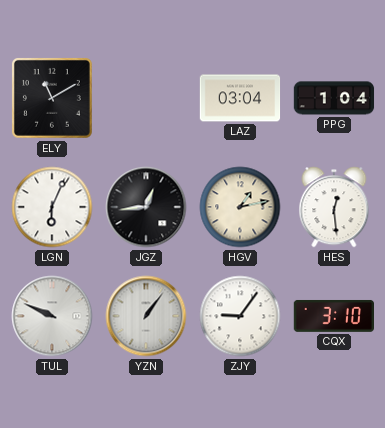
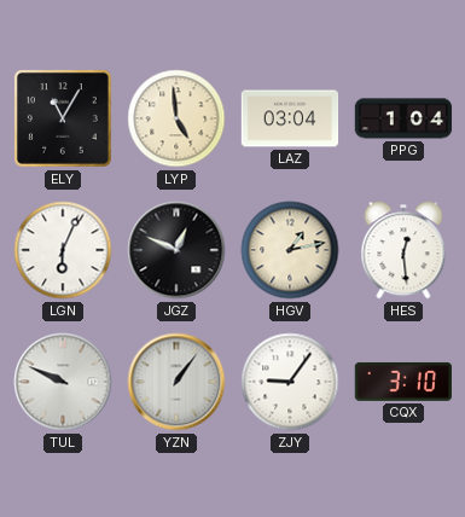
ELY: 11:10 -> 11:05
LYP: none -> 4:59
JGZ: 12:44 -> 12:49
